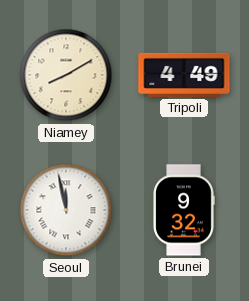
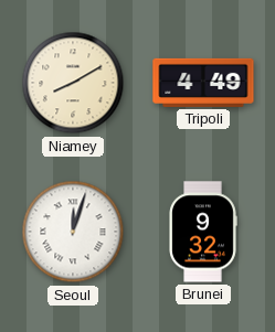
Seoul: 11:58 -> 12:03
